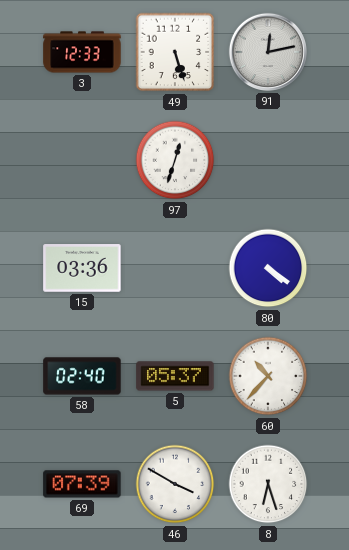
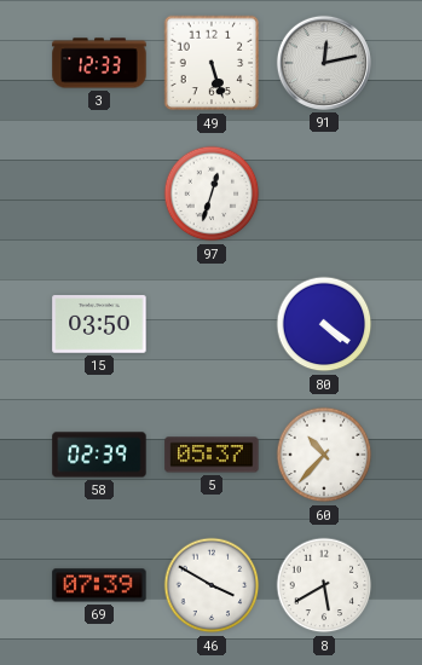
15: 03:36 -> 03:50
58: 02:40 -> 02:39
8: 6:27 -> 5:40
